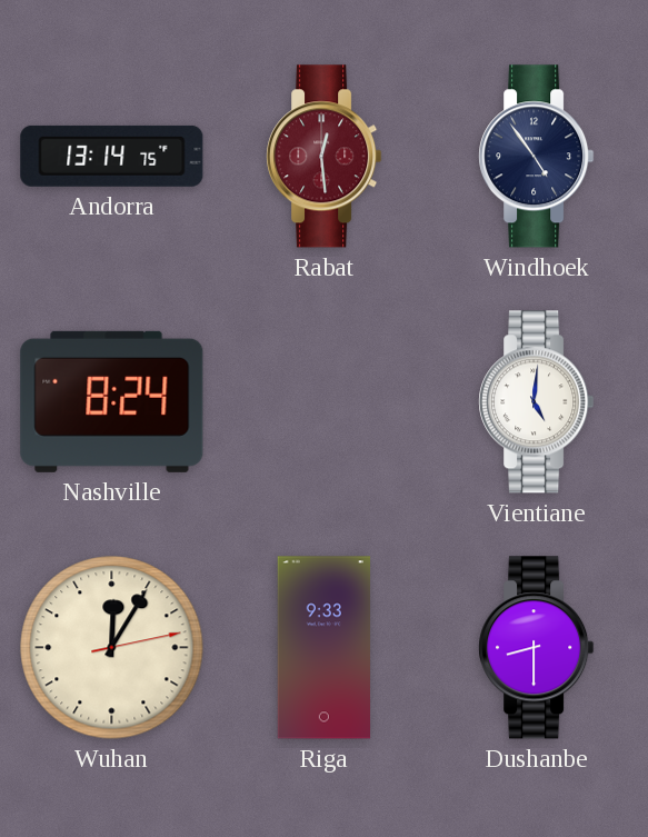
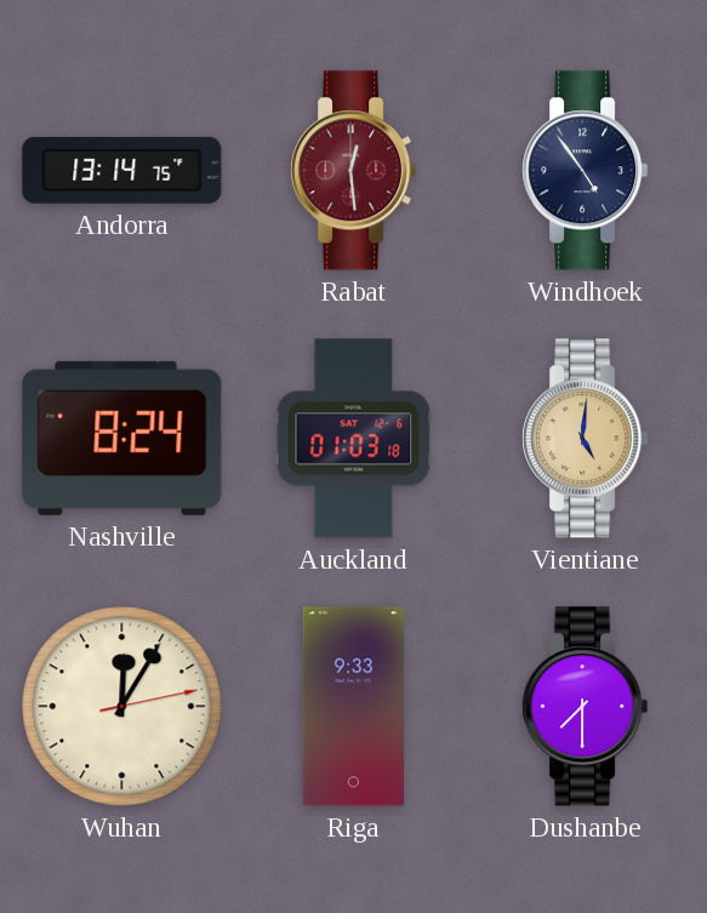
Auckland: none -> 01:03
Vientiane dial: white -> champagne
Dushanbe: 8:30 -> 7:30
